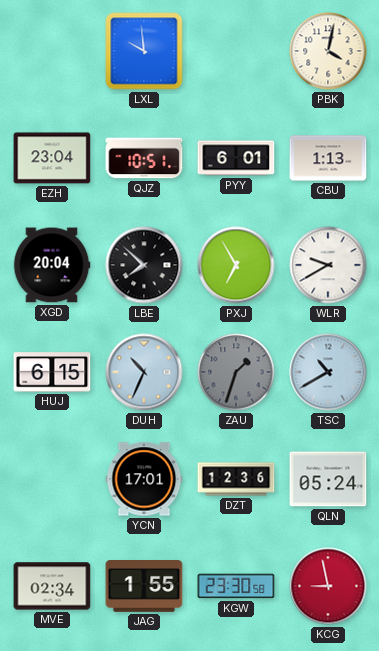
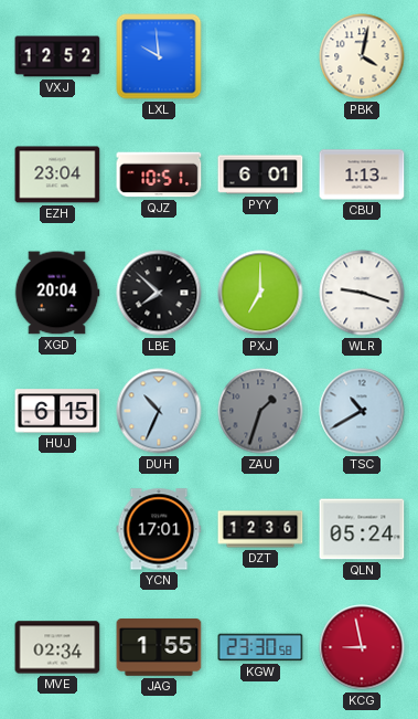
VXJ: none -> 12:52
PXJ: 6:55 -> 7:00
WLR: 9:40 -> 9:18
